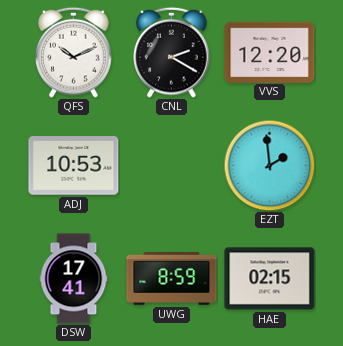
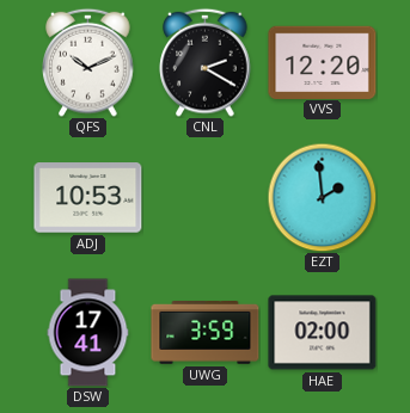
UWG: 8:59 -> 3:59
HAE: 02:15 -> 02:00
